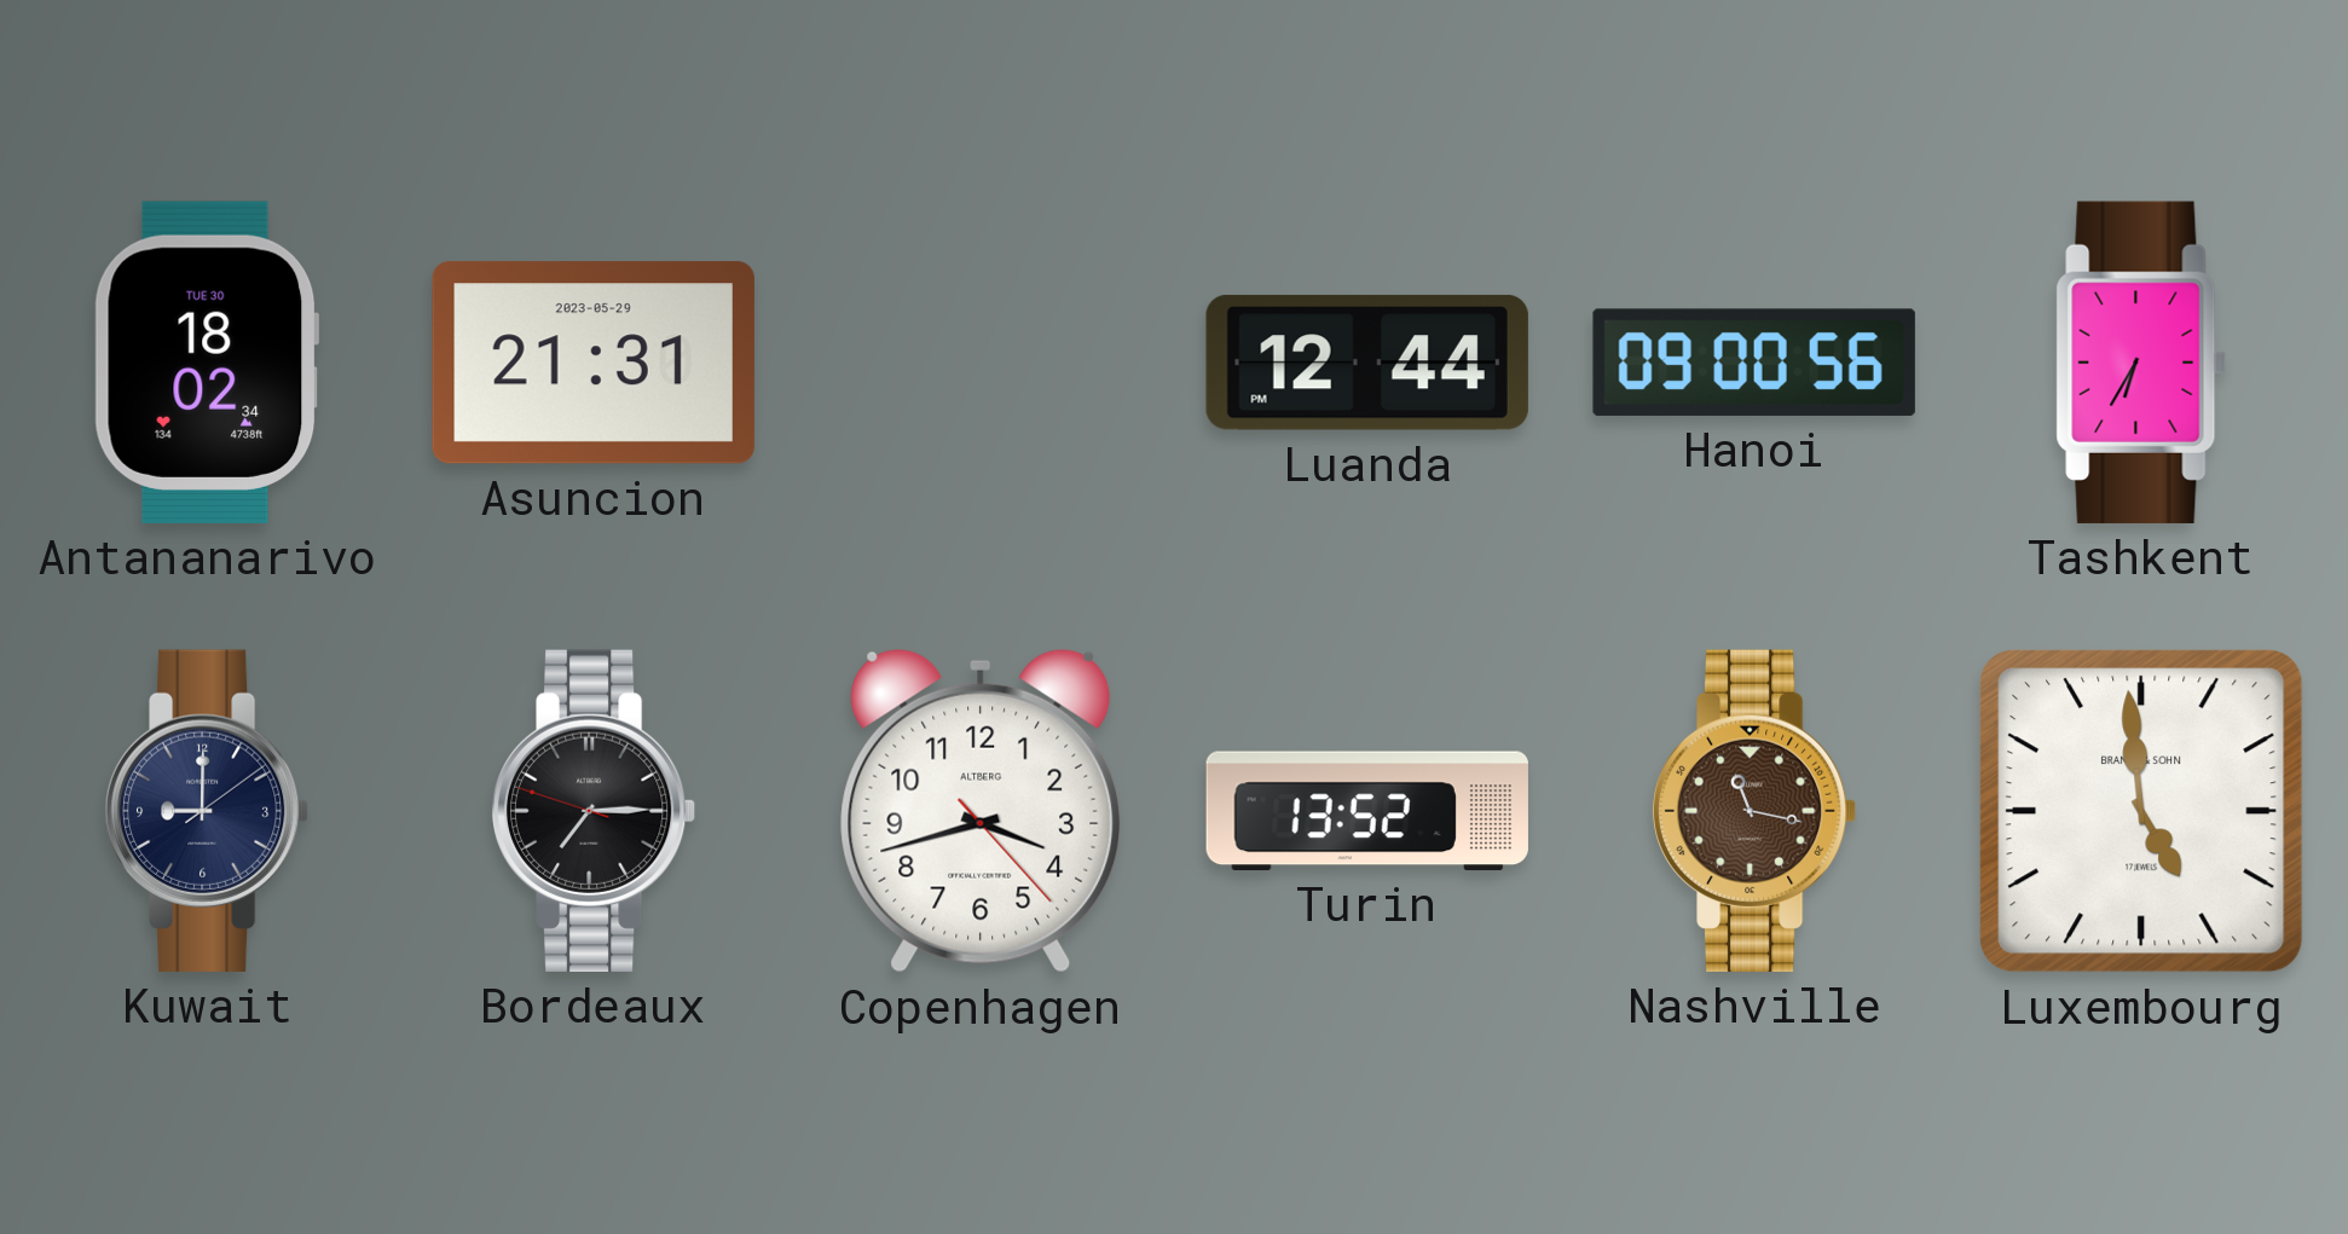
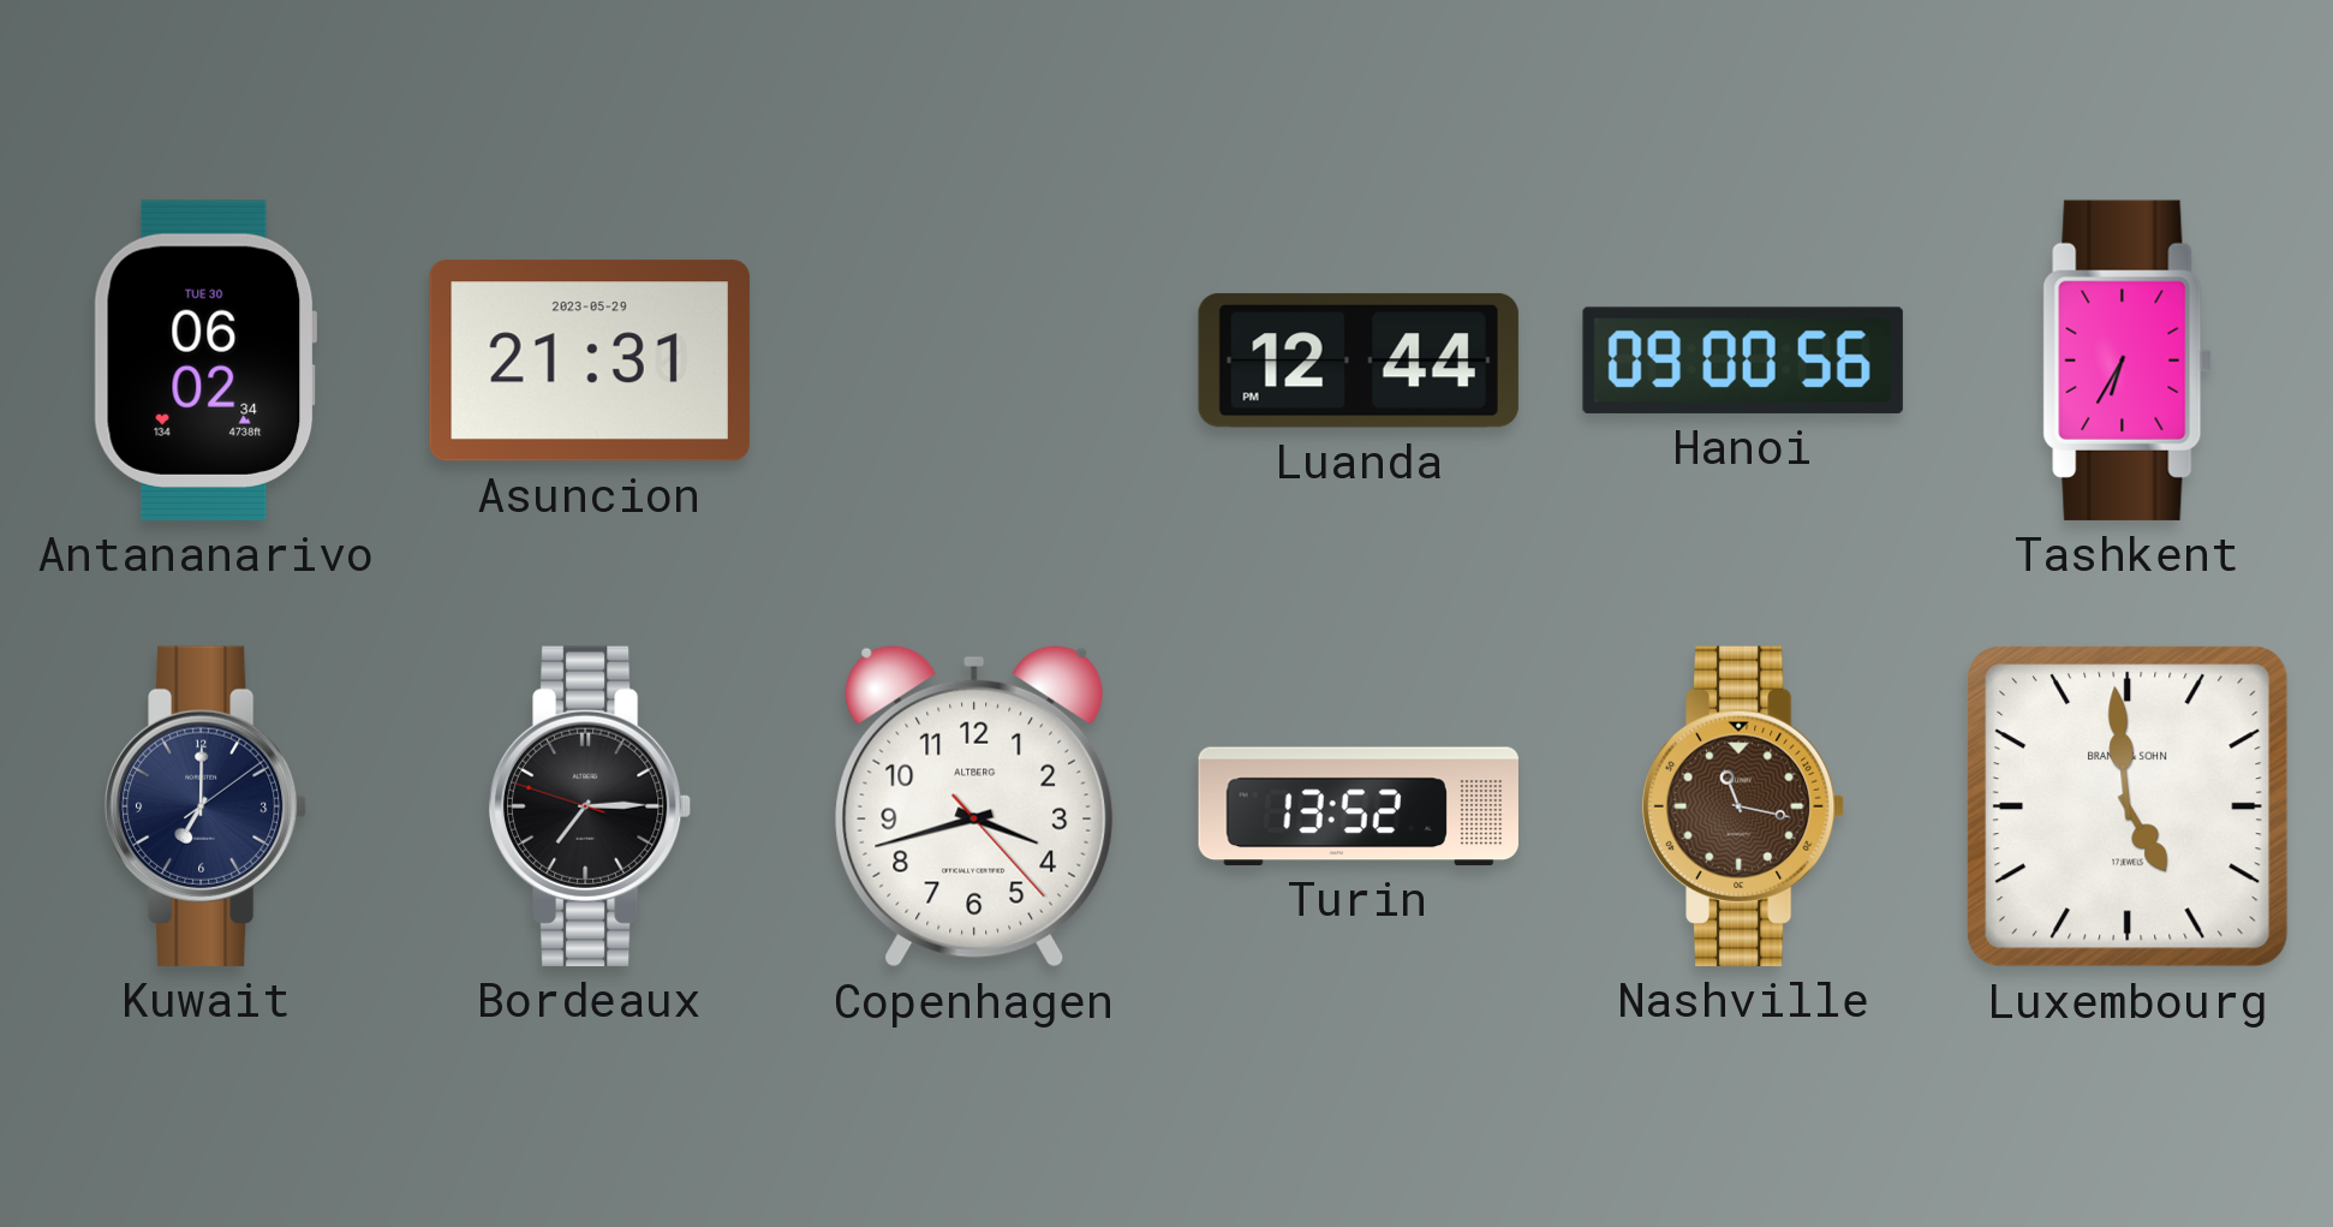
Antananarivo: 18:02 -> 06:02
Kuwait: 9:00 -> 7:00
